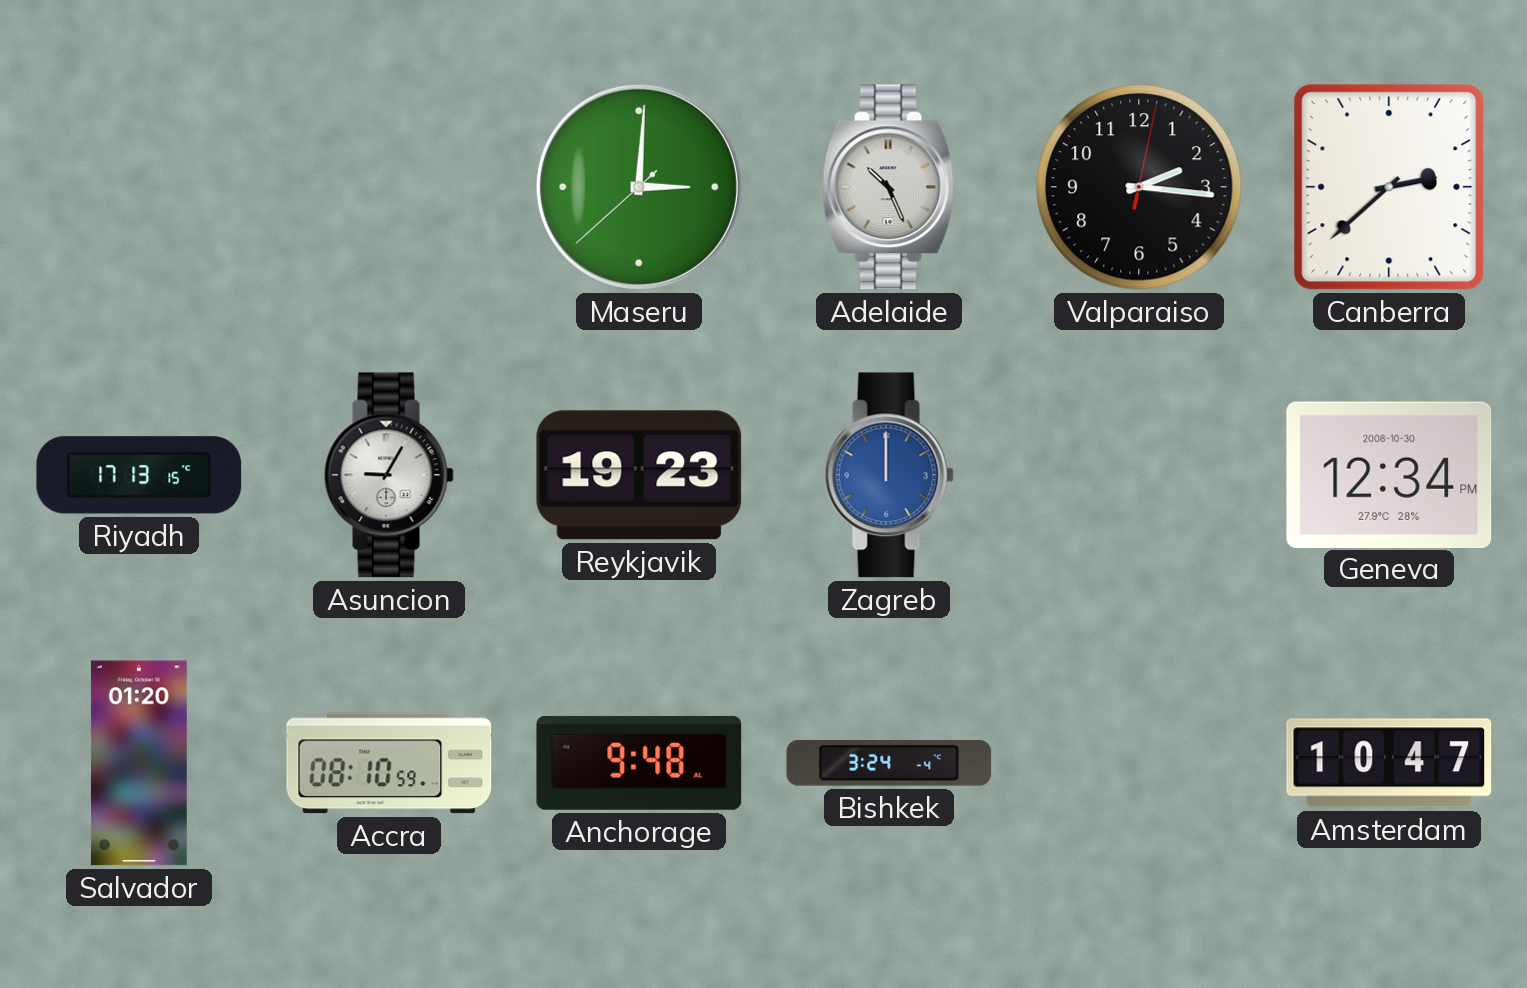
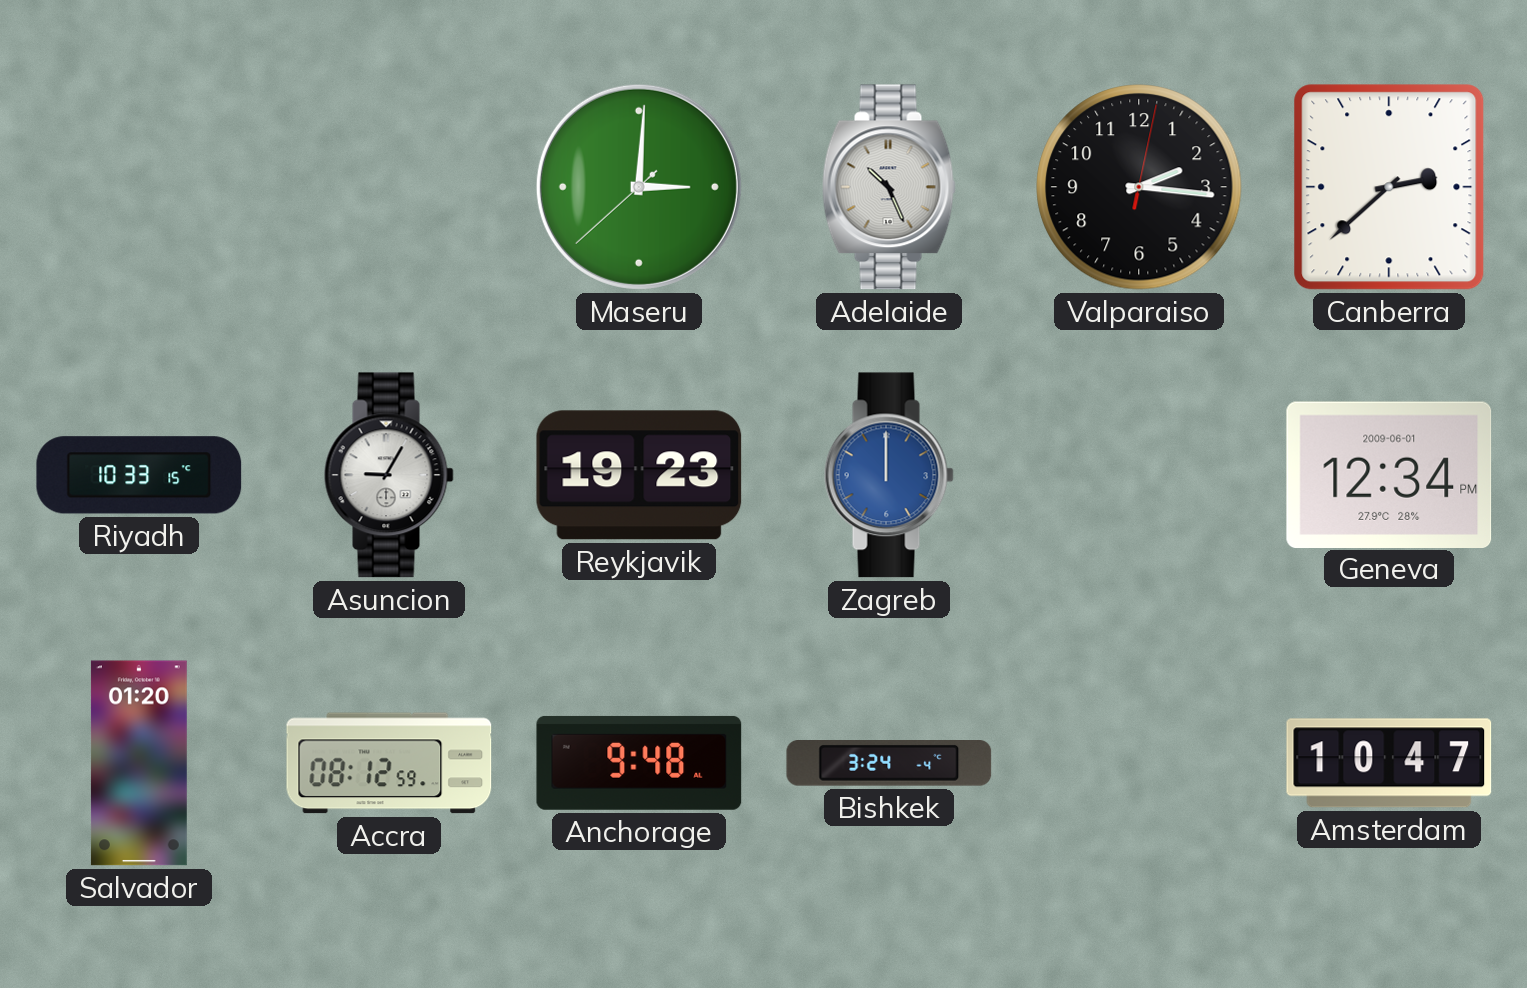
Riyadh: 17:13 -> 10:33
Geneva date: 2008-10-30 -> 2009-06-01
Accra: 08:10 -> 08:12
